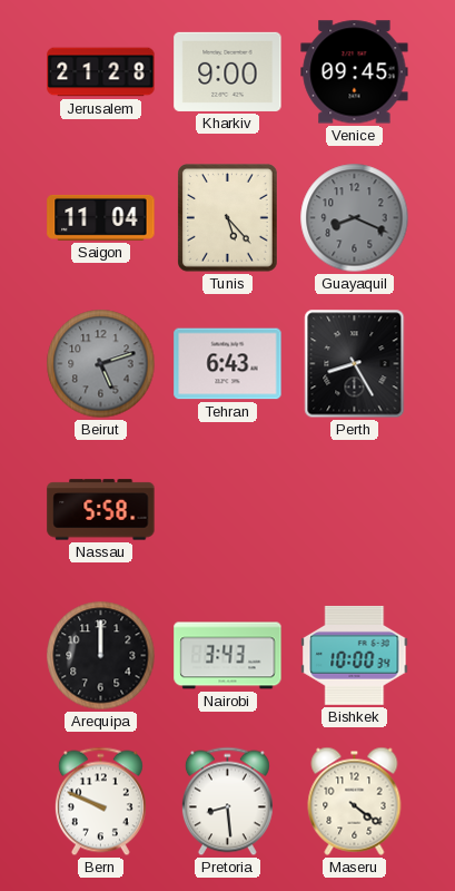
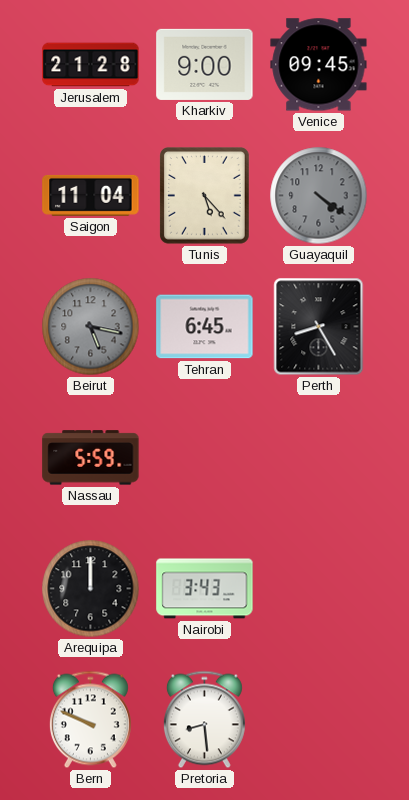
Guayaquil: 8:19 -> 4:21
Beirut: 5:12 -> 5:17
Tehran: 6:43 -> 6:45
Nassau: 5:58 -> 5:59
Bishkek: 10:00 -> none
Maseru: 4:21 -> none
